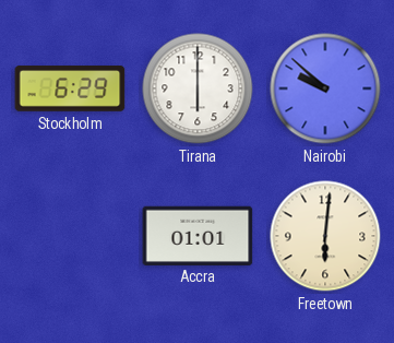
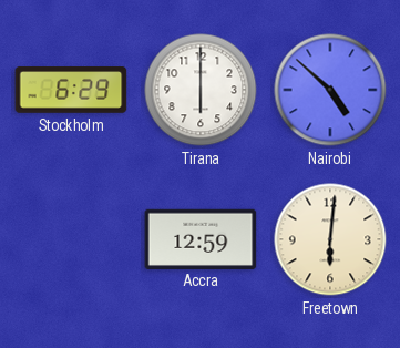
Nairobi: 9:52 -> 4:52
Accra: 01:01 -> 12:59
